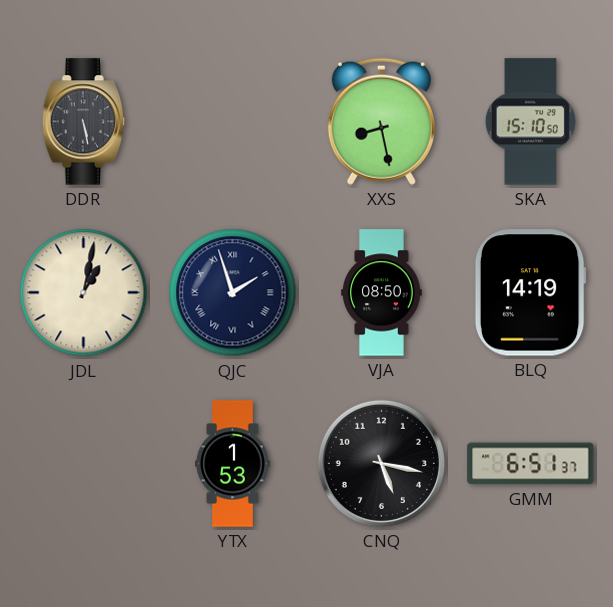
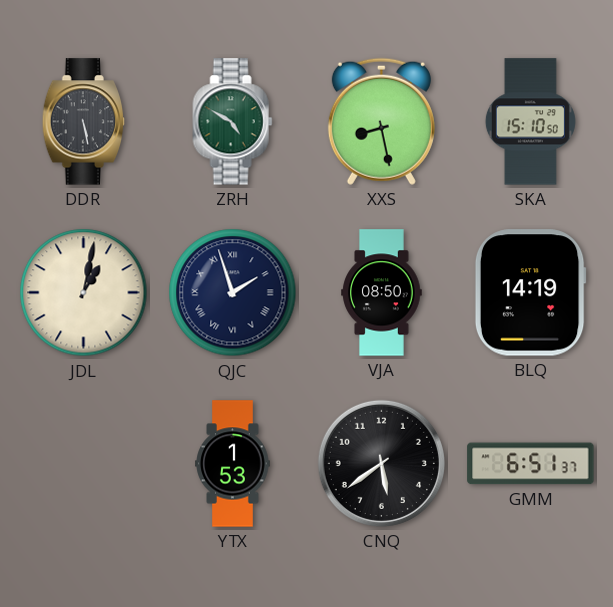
ZRH: none -> 4:50
CNQ: 5:17 -> 5:39
